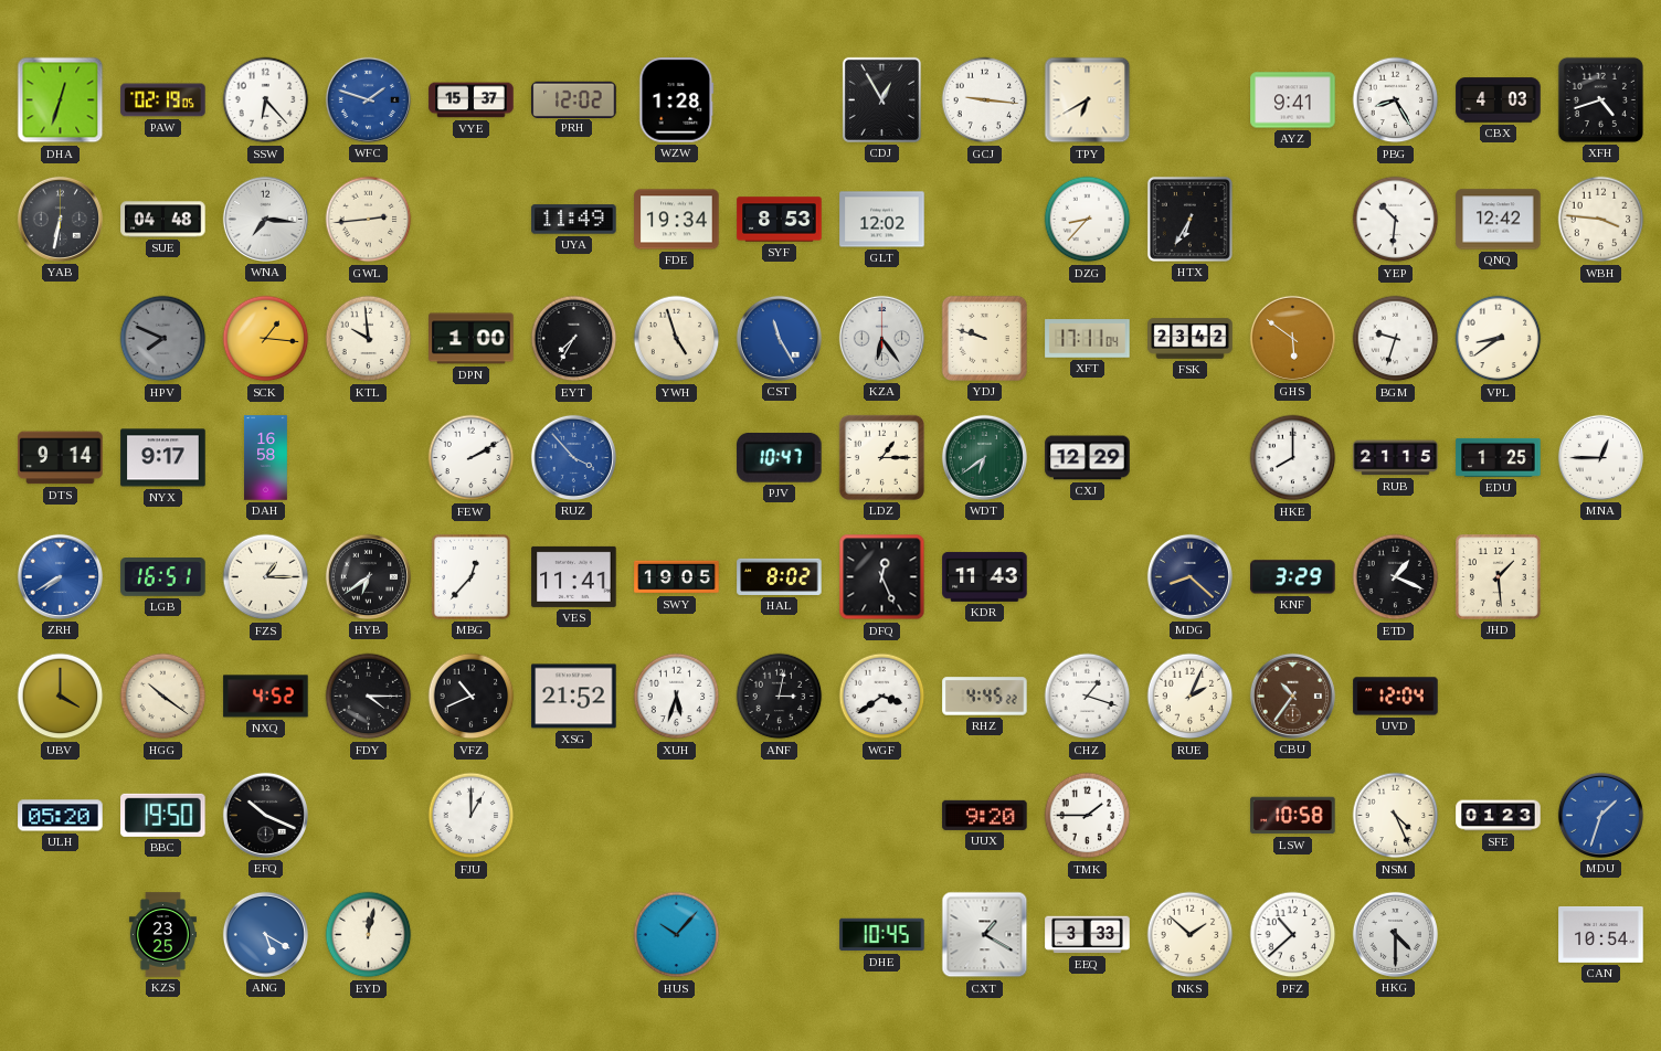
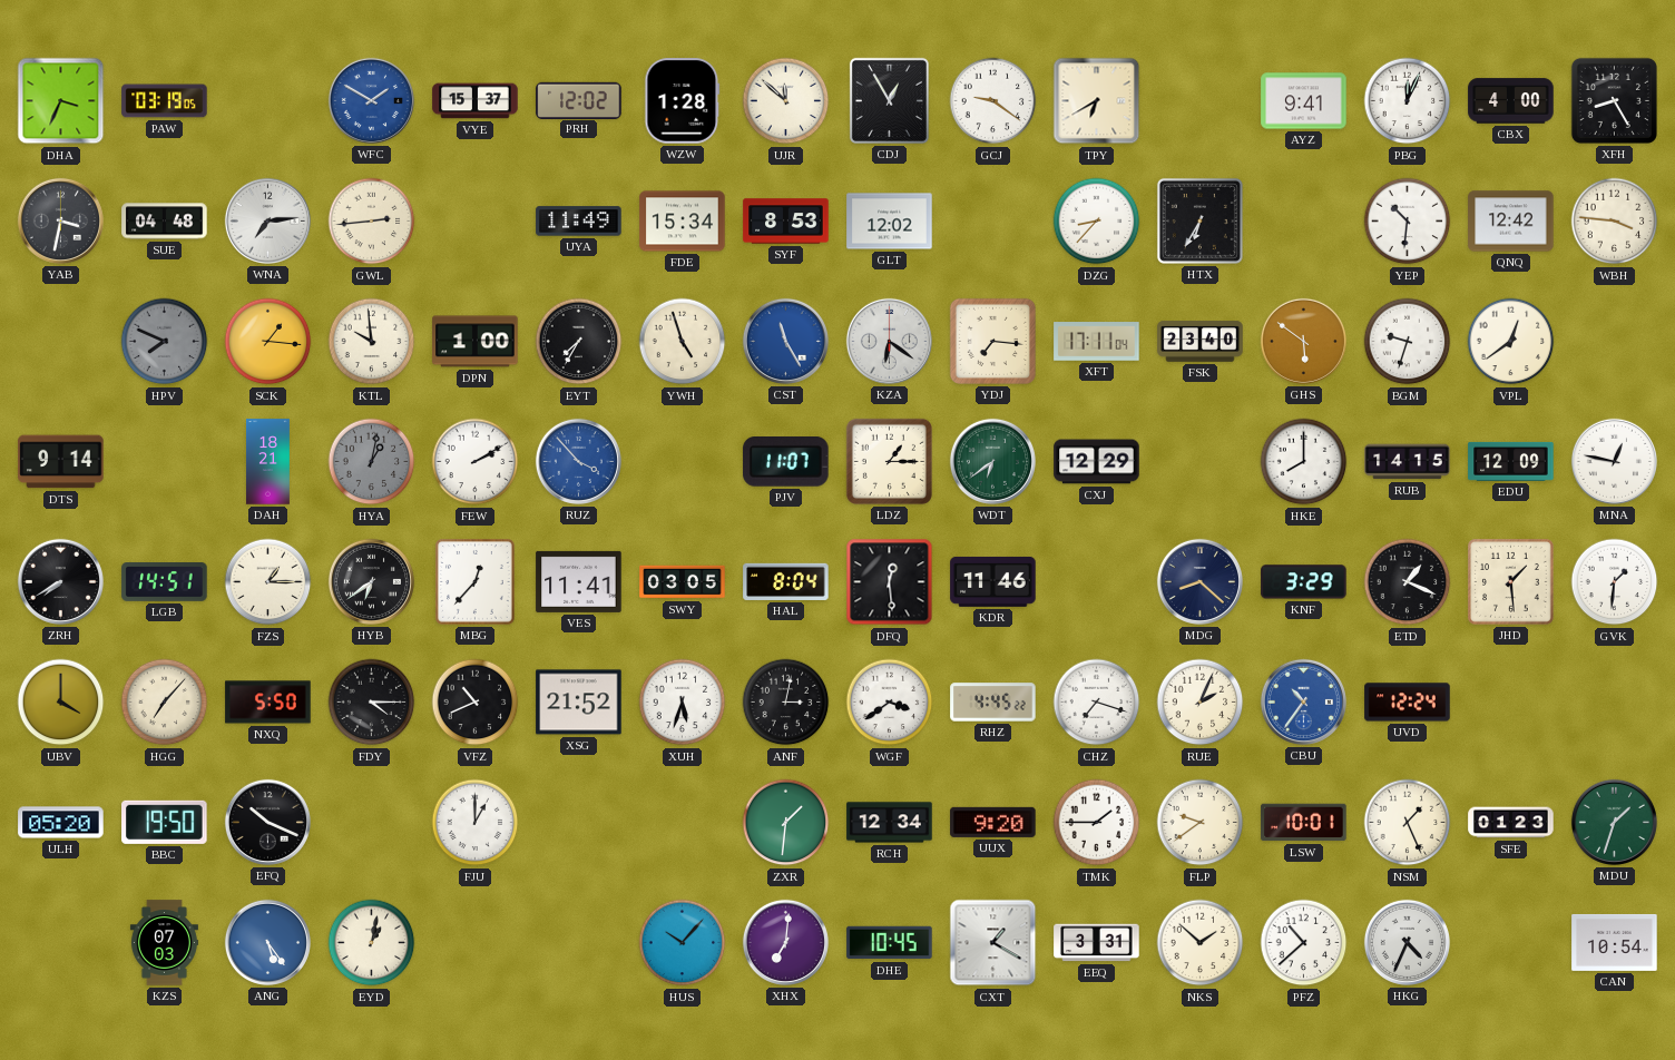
DHA: 12:33 -> 3:34
PAW: 02:19 -> 03:19
SSW: 6:23 -> none
WFC: 1:48 -> 1:50
UJR: none -> 11:52
GCJ: 9:16 -> 9:21
PBG: 8:25 -> 12:04
CBX: 4:03 -> 4:00
XFH: 4:42 -> 8:25
YAB: 6:32 -> 3:32
WNA: 7:16 -> 7:14
FDE: 19:34 -> 15:34
KZA: 6:24 -> 6:21
YDJ: 9:48 -> 7:16
FSK: 23:42 -> 23:40
VPL: 8:39 -> 12:39
NYX: 9:17 -> none
DAH: 16:58 -> 18:21
HYA: none -> 1:02
PJV: 10:47 -> 11:07
RUB: 21:15 -> 14:15
EDU: 1:25 -> 12:09
MNA: 12:45 -> 12:47
ZRH dial: blue -> black
LGB: 16:51 -> 14:51
SWY: 19:05 -> 03:05
HAL: 8:02 -> 8:04
DFQ: 12:26 -> 12:29
KDR: 11:43 -> 11:46
GVK: none -> 1:31
HGG: 10:21 -> 7:07
NXQ: 4:52 -> 5:50
CHZ: 1:18 -> 7:18
CBU dial: brown -> blue
UVD: 12:04 -> 12:24
ZXR: none -> 1:31
RCH: none -> 12:34
FLP: none -> 9:39
LSW: 10:58 -> 10:01
NSM: 4:26 -> 1:26
MDU dial: blue -> green
KZS: 23:25 -> 07:03
ANG: 5:20 -> 5:24
EYD: 12:02 -> 1:02
XHX: none -> 7:01
EEQ: 3:33 -> 3:31
HKG: 4:30 -> 4:34
